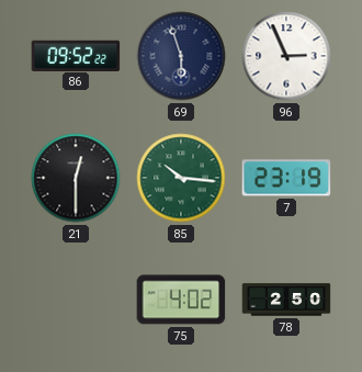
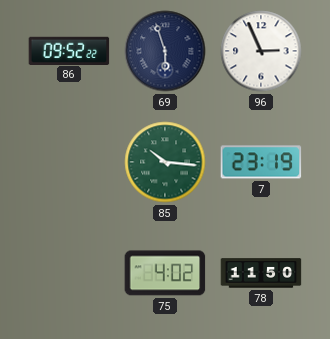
21: 12:30 -> none
78: 2:50 -> 11:50
